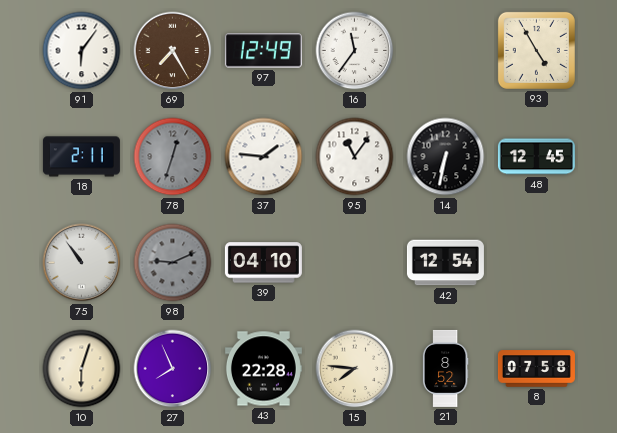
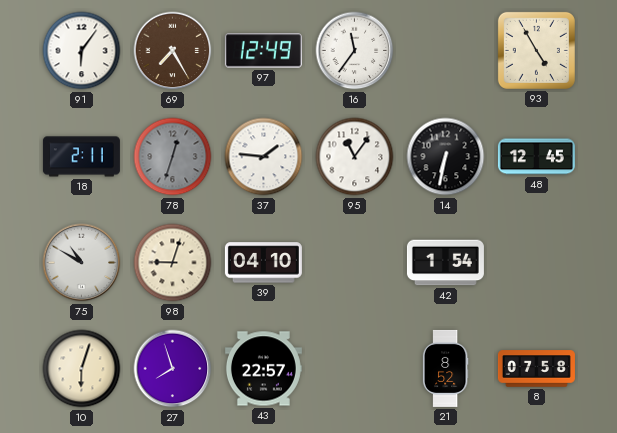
75: 10:54 -> 10:50
98: 9:11 -> 9:03
98 dial: grey -> cream
42: 12:54 -> 1:54
27: 7:56 -> 7:57
43: 22:28 -> 22:57
15: 7:46 -> none
